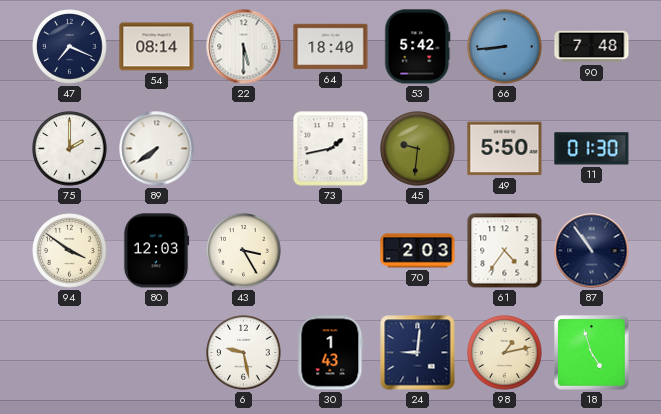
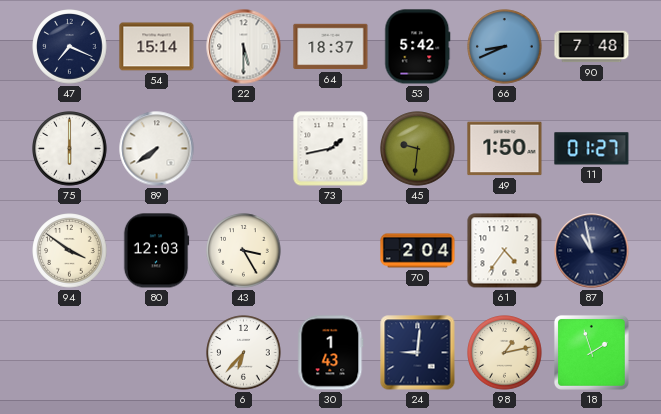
54: 08:14 -> 15:14
64: 18:40 -> 18:37
66: 8:44 -> 8:41
75: 2:00 -> 6:00
49: 5:50 -> 1:50
11: 01:30 -> 01:27
70: 2:03 -> 2:04
87: 10:54 -> 10:58
6: 9:28 -> 6:37
18: 4:57 -> 1:57
